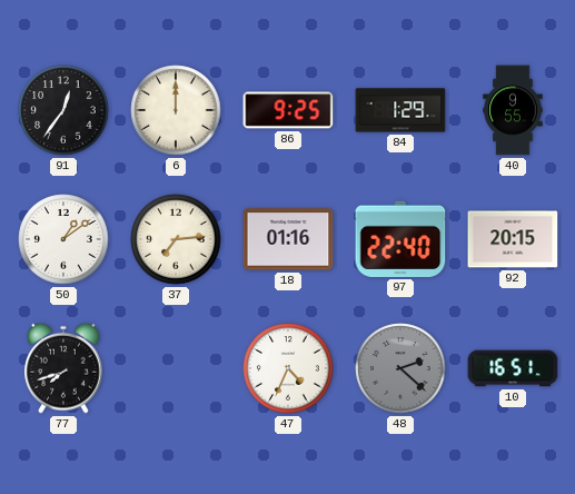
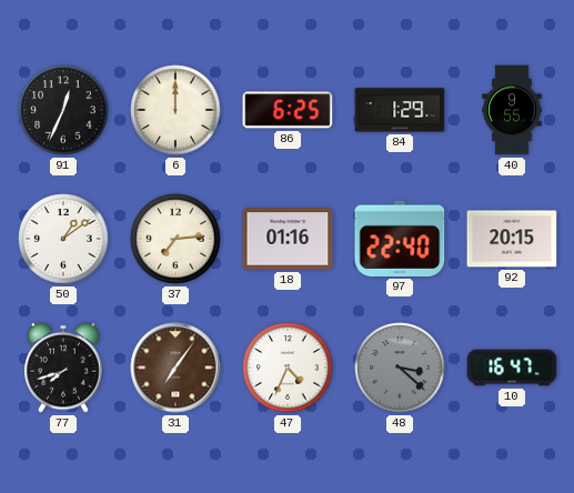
91: 12:36 -> 12:34
86: 9:25 -> 6:25
31: none -> 7:06
48: 2:22 -> 3:22
10: 16:51 -> 16:47
